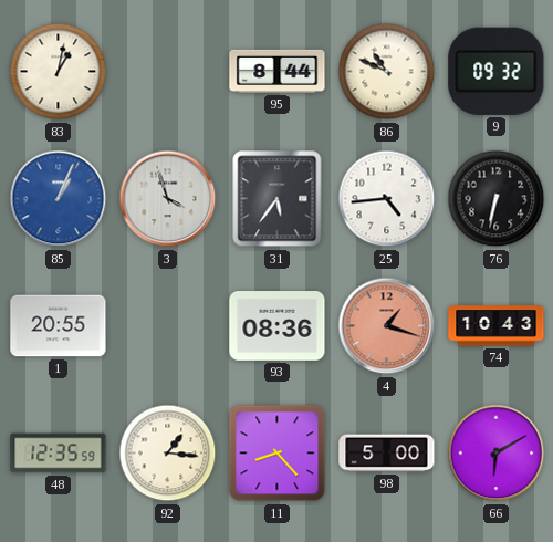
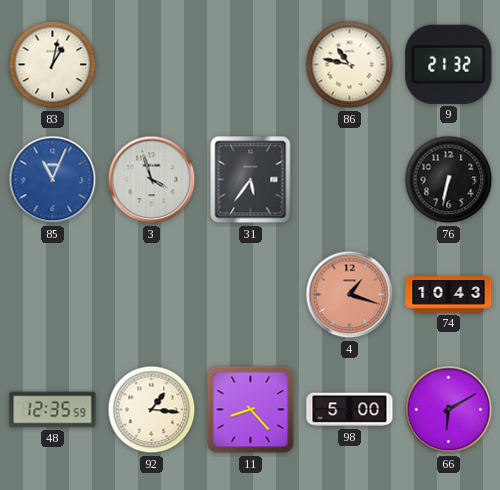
95: 8:44 -> none
86: 10:49 -> 10:47
9: 09:32 -> 21:32
85: 1:04 -> 11:04
25: 4:44 -> none
1: 20:55 -> none
93: 08:36 -> none
